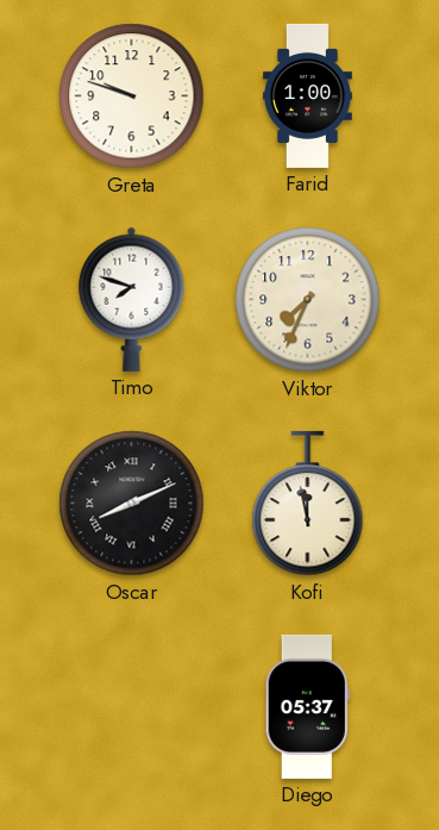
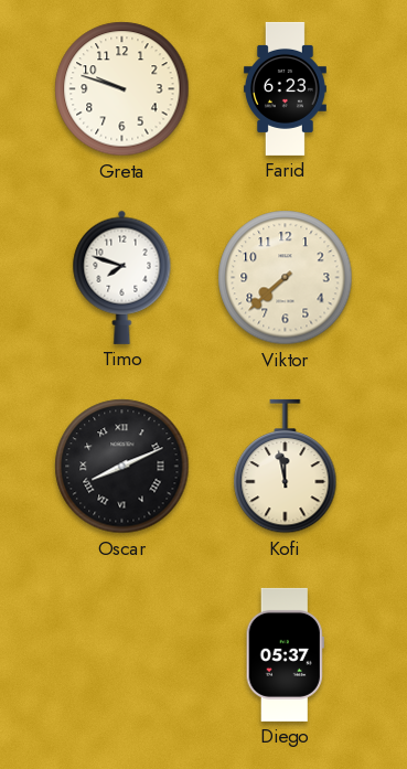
Farid: 1:00 -> 6:23
Viktor: 7:34 -> 7:38
